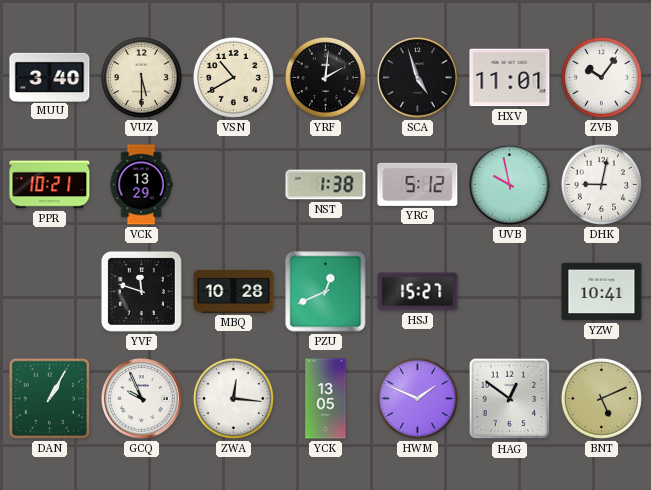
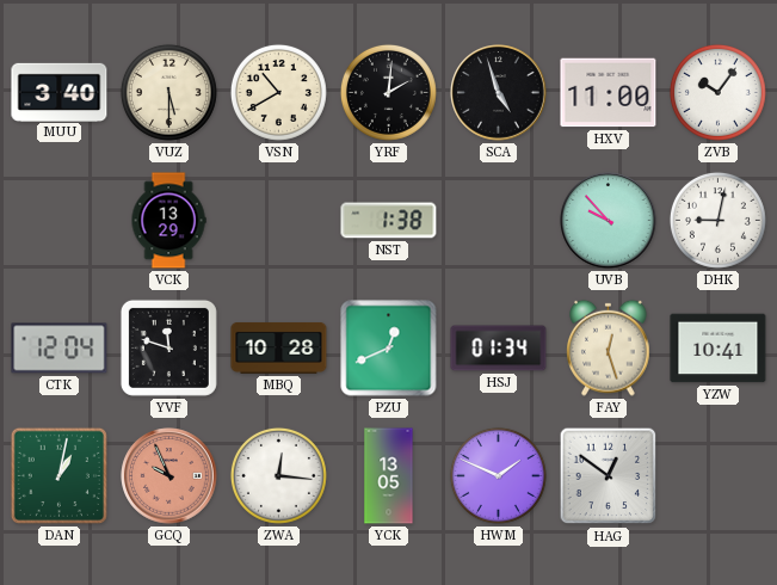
HXV: 11:01 -> 11:00
PPR: 10:21 -> none
YRG: 5:12 -> none
UVB: 9:58 -> 9:53
CTK: none -> 12:04
HSJ: 15:27 -> 01:34
FAY: none -> 12:27
DAN: 1:05 -> 1:02
GCQ dial: white -> salmon
BNT: 5:11 -> none
